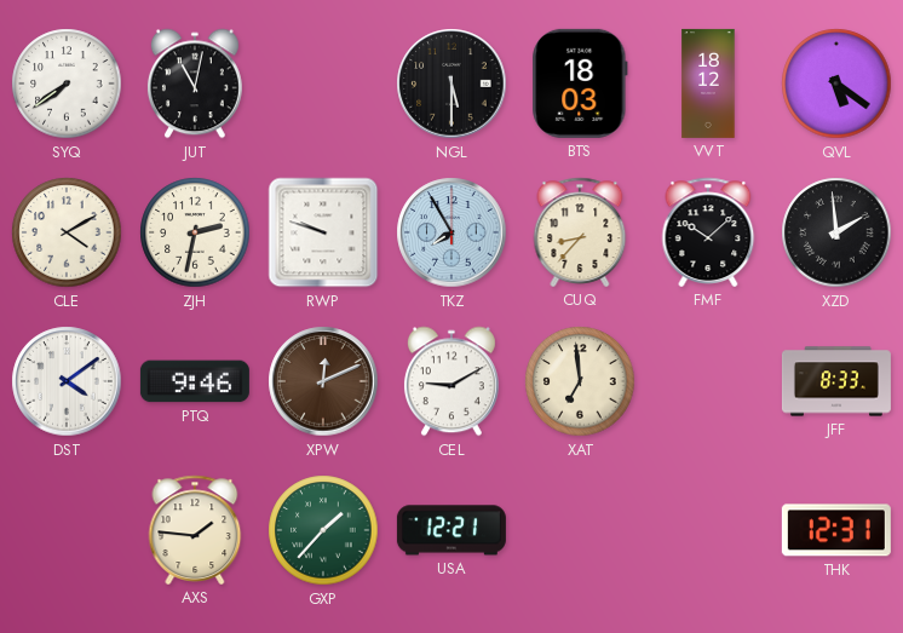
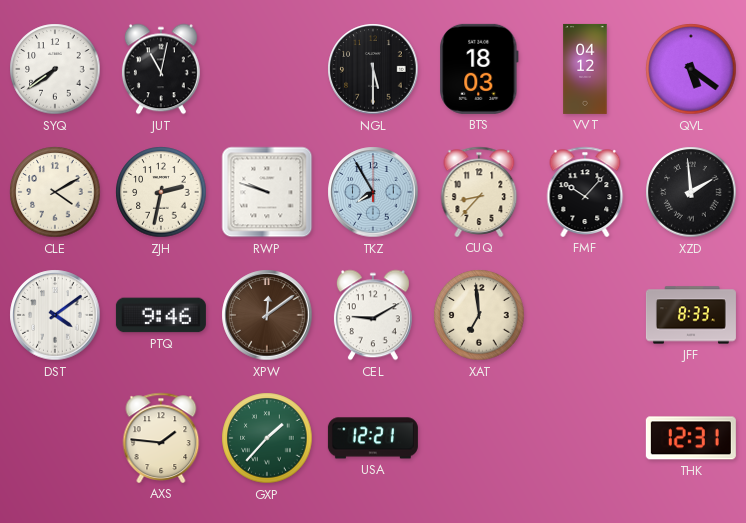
VVT: 18:12 -> 04:12
FMF: 10:08 -> 10:07
XPW: 12:11 -> 12:09
